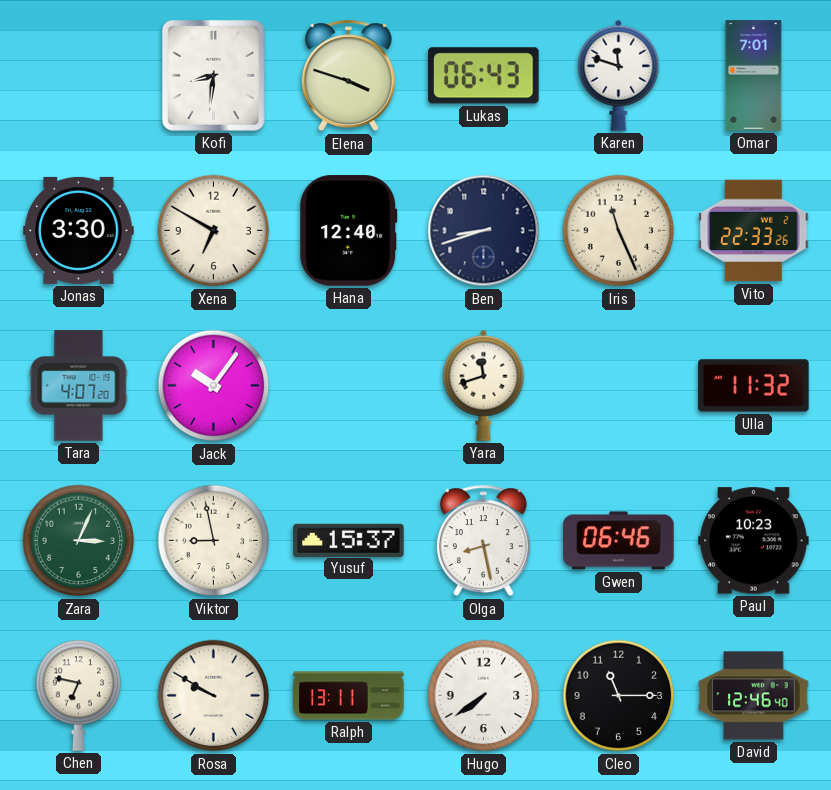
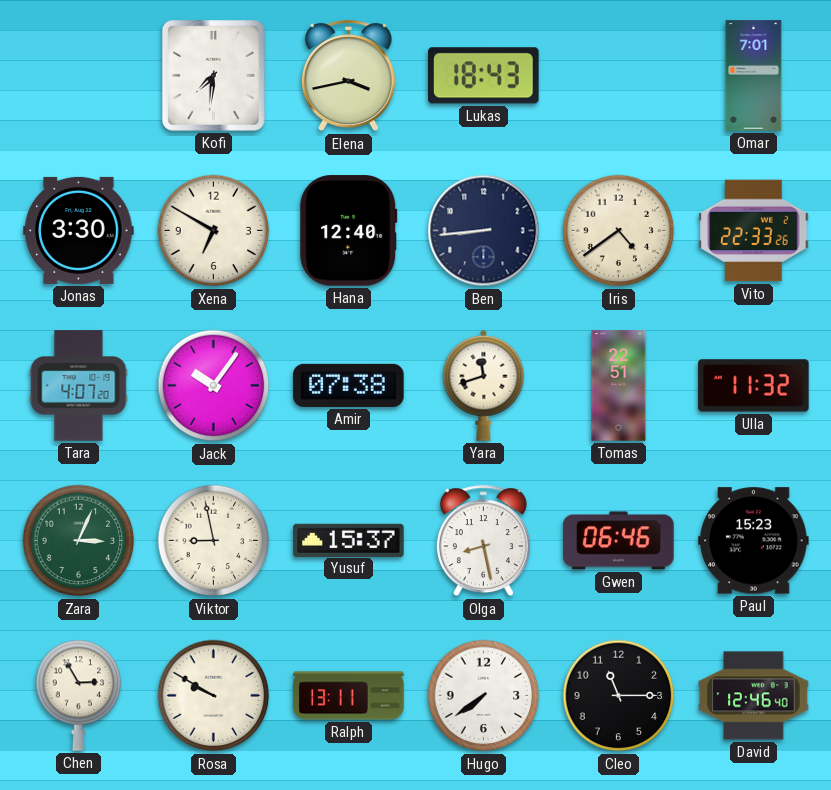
Kofi: 8:31 -> 7:31
Elena: 3:48 -> 3:43
Lukas: 06:43 -> 18:43
Karen: 11:48 -> none
Ben: 8:42 -> 8:44
Iris: 11:26 -> 4:39
Amir: none -> 07:38
Tomas: none -> 22:51
Paul: 10:23 -> 15:23
Chen: 6:47 -> 2:55
